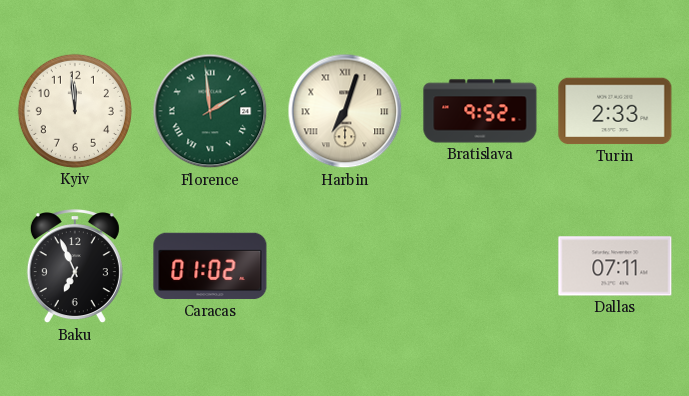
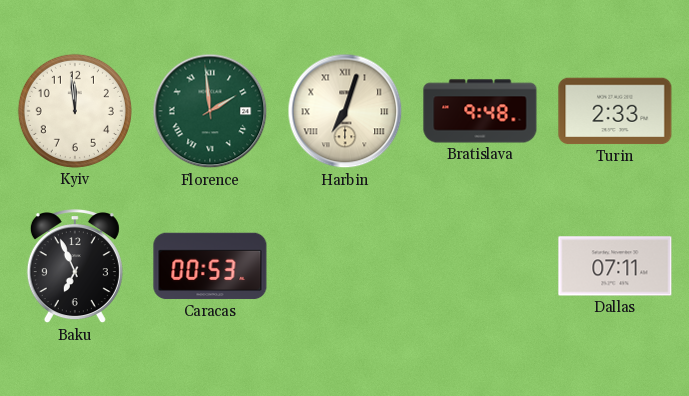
Bratislava: 9:52 -> 9:48
Caracas: 01:02 -> 00:53
